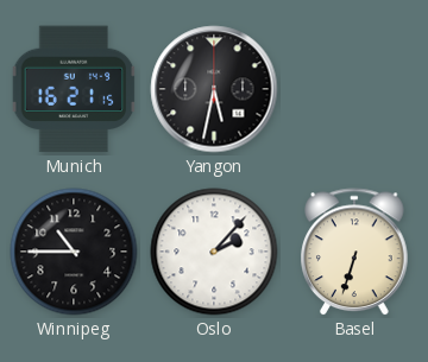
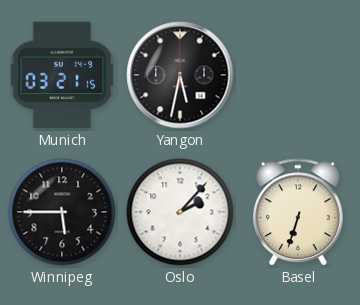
Munich: 16:21 -> 03:21
Winnipeg: 10:45 -> 5:45
